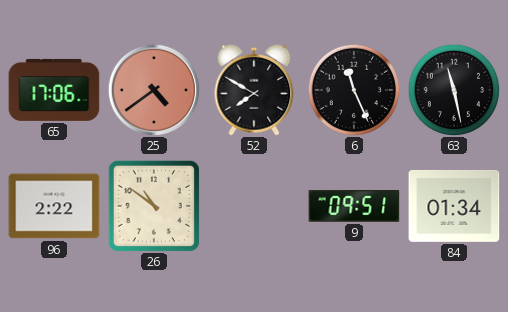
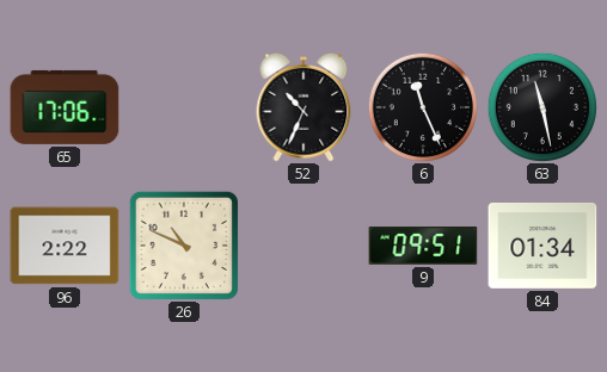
25: 4:39 -> none
52: 7:50 -> 10:34
26: 10:51 -> 10:49
